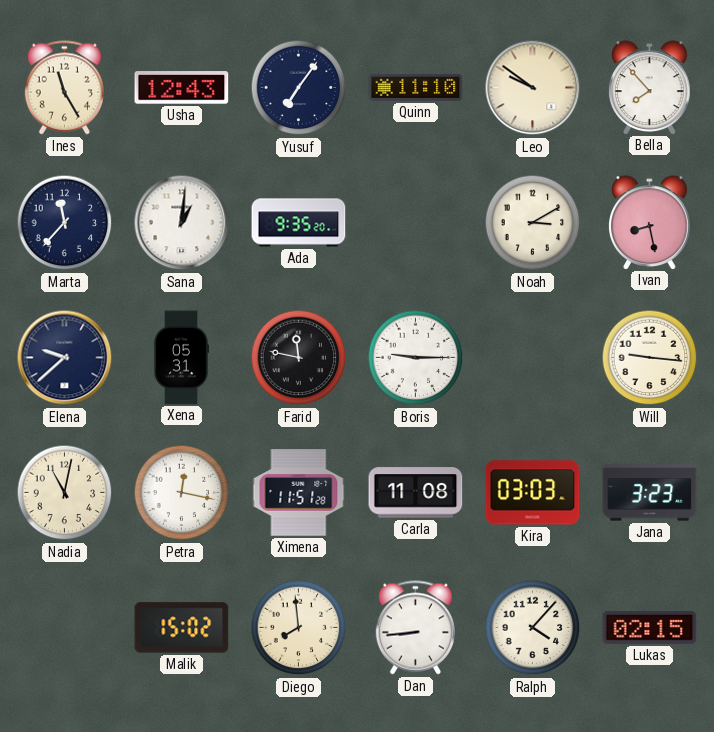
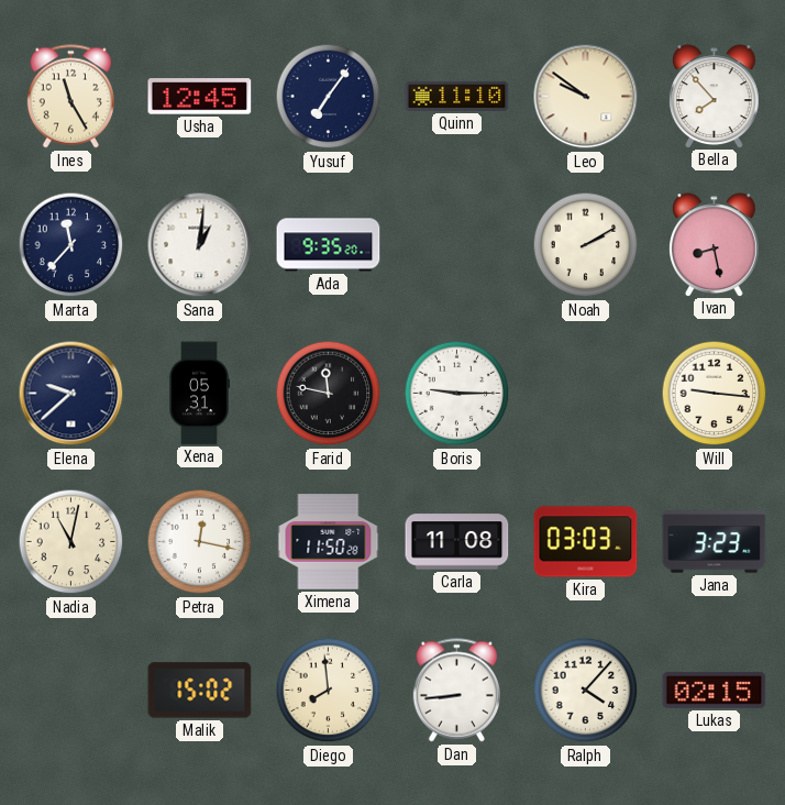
Usha: 12:43 -> 12:45
Noah: 3:10 -> 2:10
Ximena: 11:51 -> 11:50
